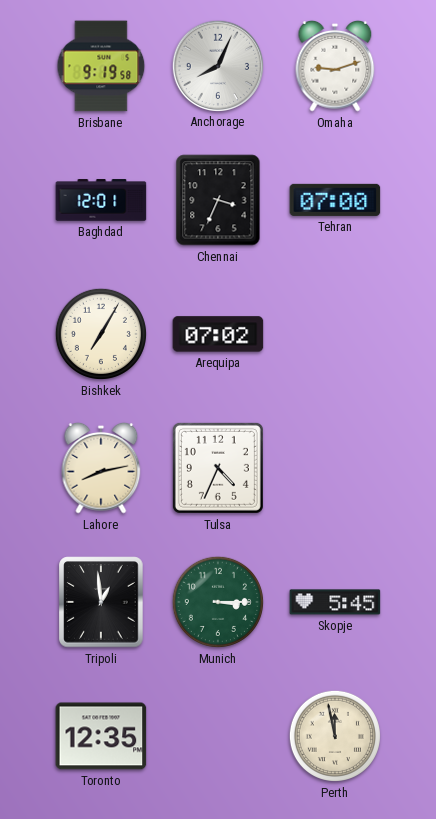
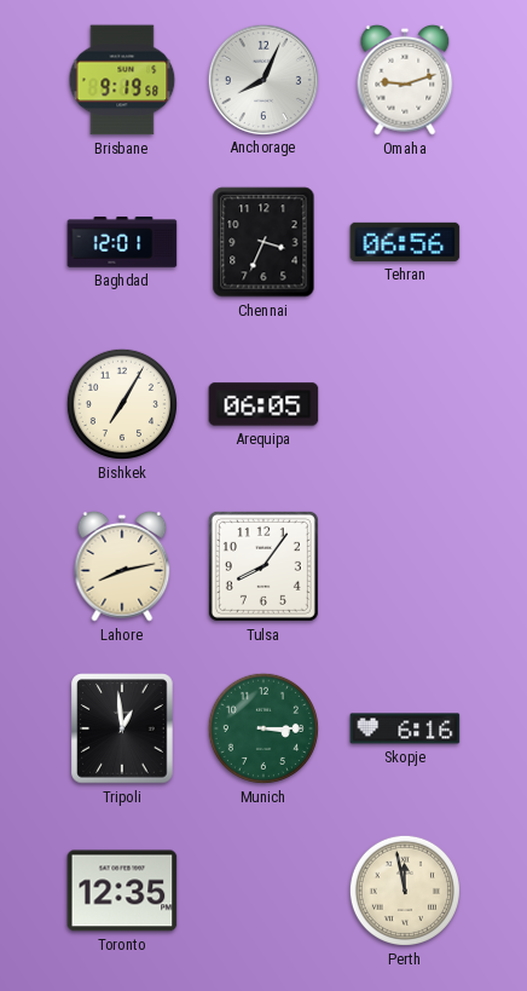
Tehran: 07:00 -> 06:56
Arequipa: 07:02 -> 06:05
Tulsa: 4:34 -> 8:06
Skopje: 5:45 -> 6:16
